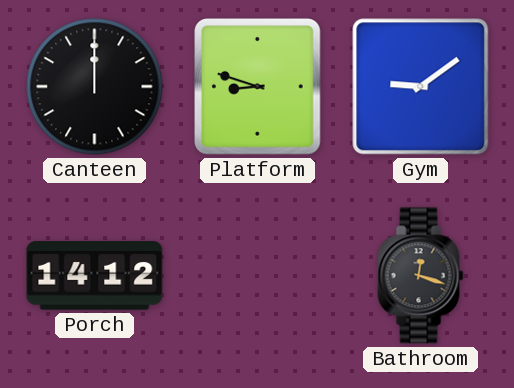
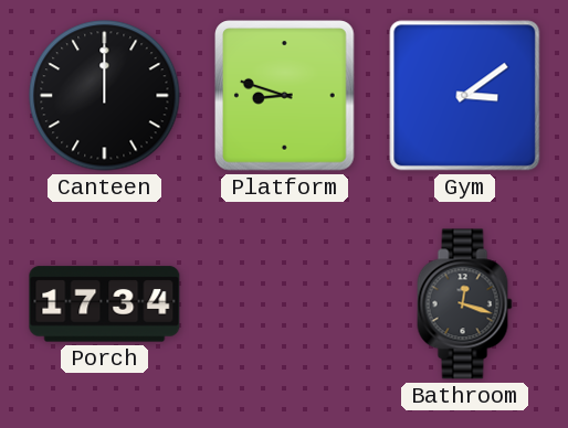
Gym: 9:09 -> 3:09
Porch: 14:12 -> 17:34
